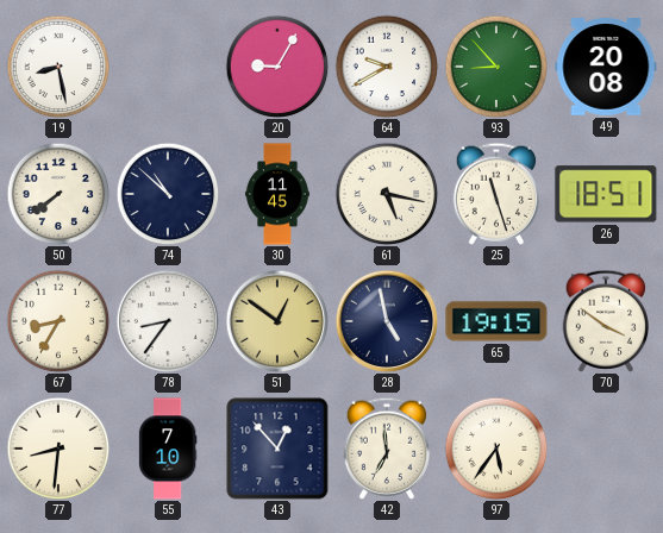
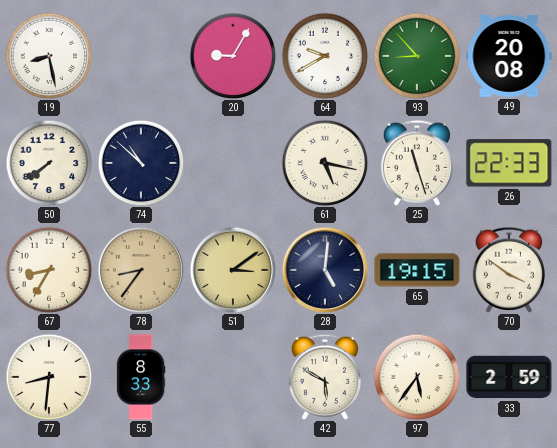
30: 11:45 -> none
26: 18:51 -> 22:33
78 dial: white -> champagne
51: 12:51 -> 3:09
28: 4:58 -> 5:01
55: 7:10 -> 8:33
43: 12:53 -> none
42: 6:59 -> 5:50
33: none -> 2:59
